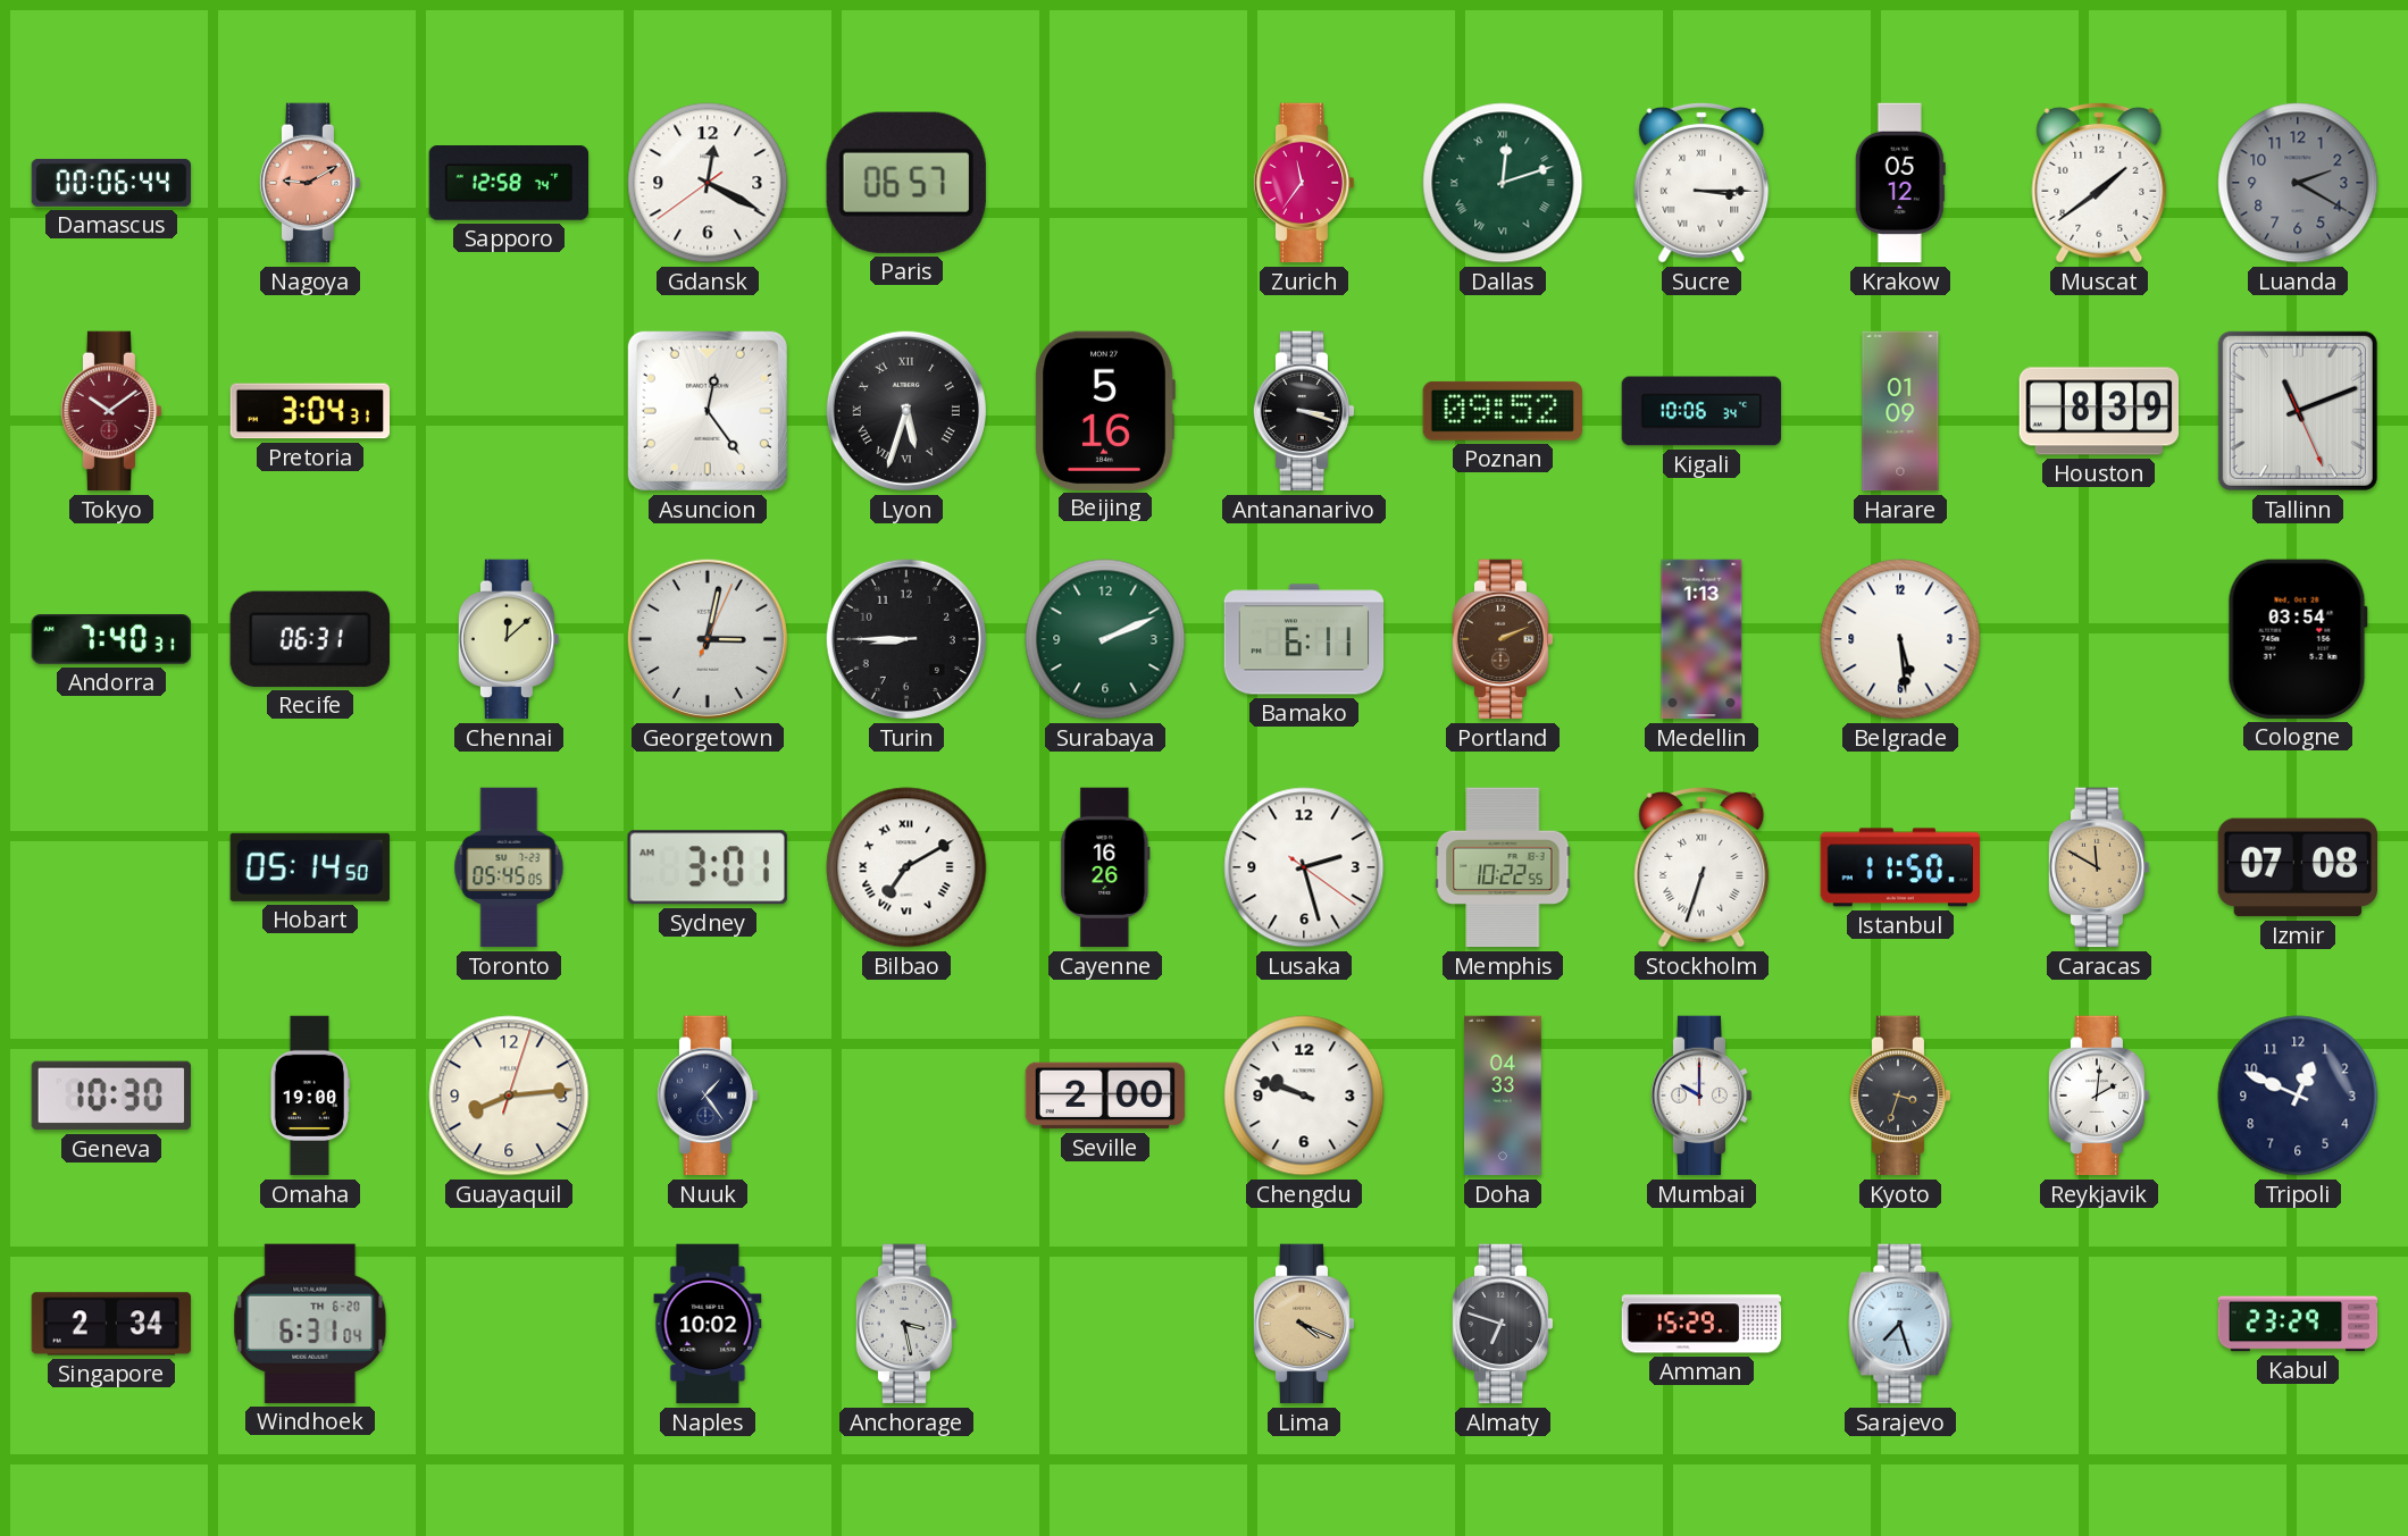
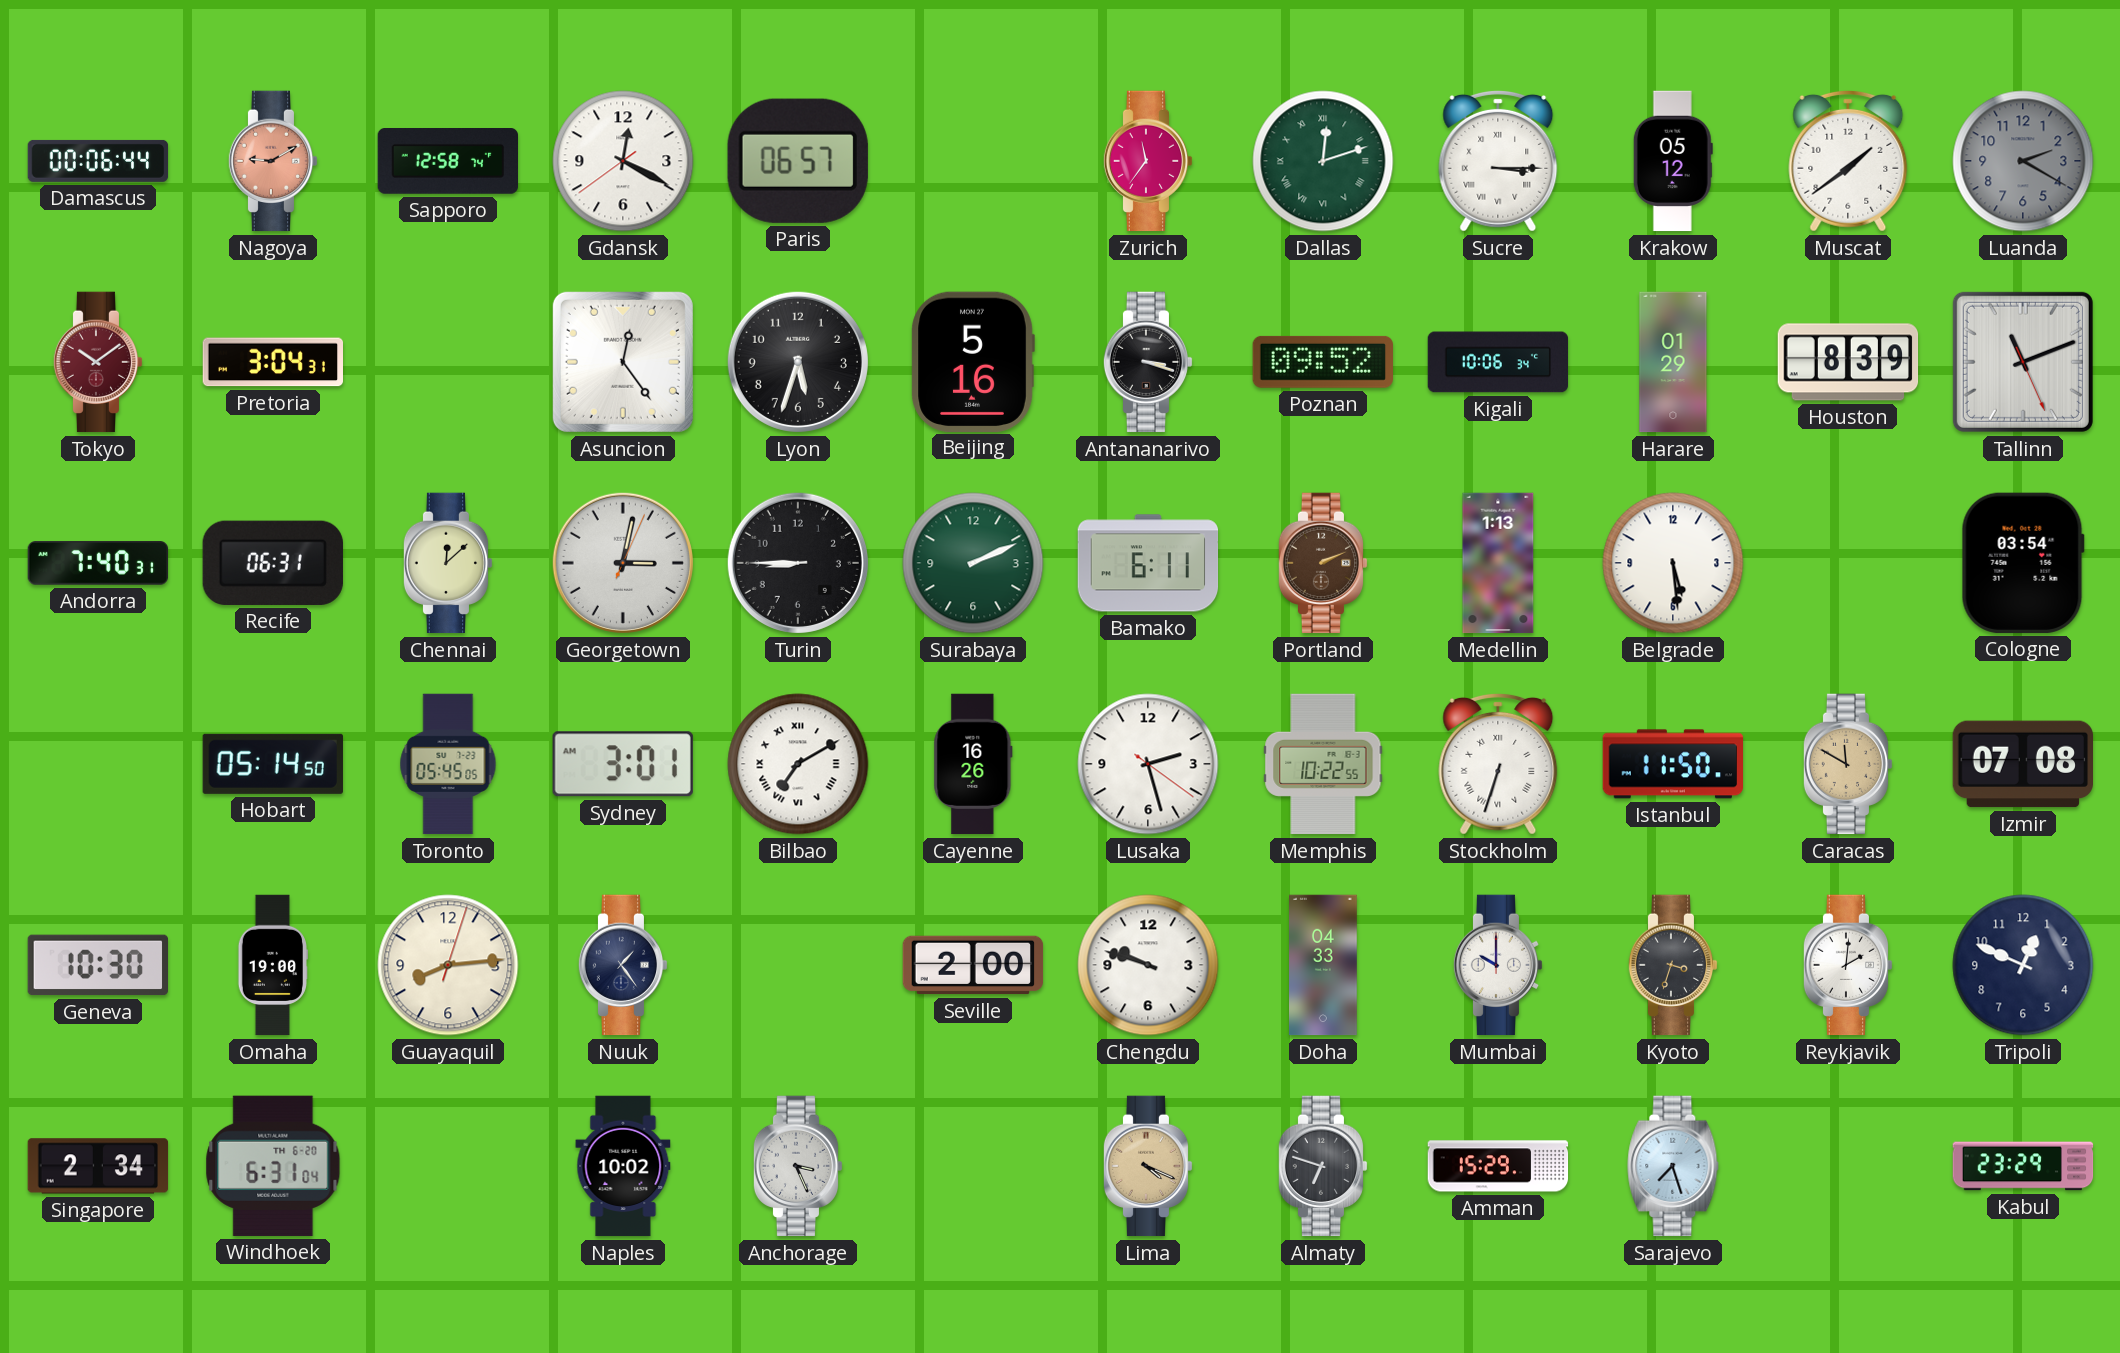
Lyon numerals: Roman -> Arabic
Harare: 01:09 -> 01:29
Anchorage: 3:28 -> 3:26
